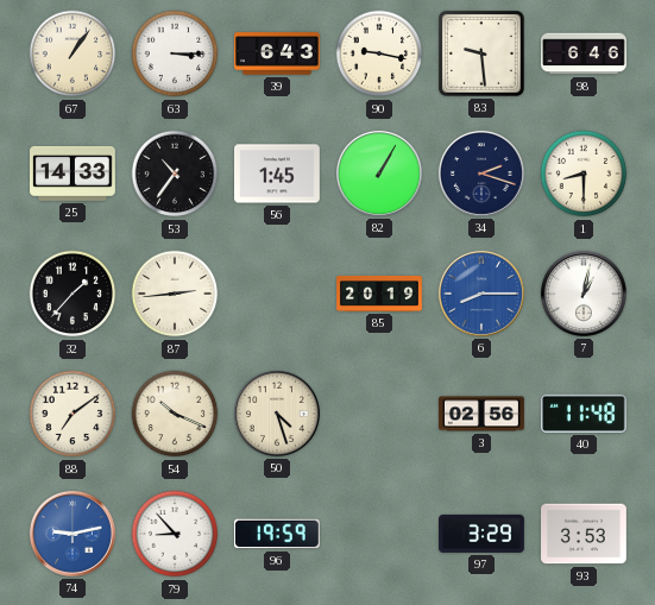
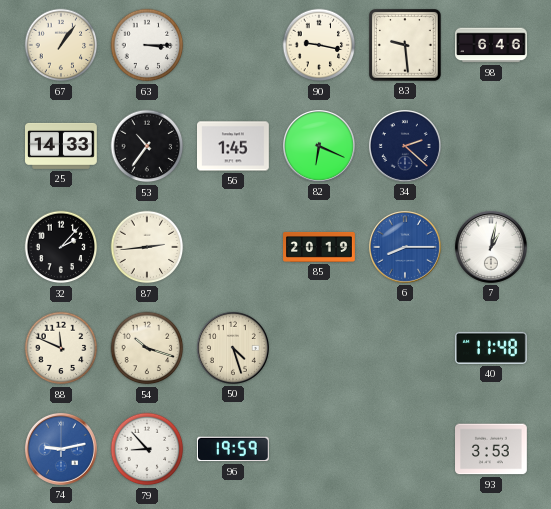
39: 6:43 -> none
82: 1:05 -> 6:19
34: 2:18 -> 2:22
1: 8:30 -> none
32: 1:37 -> 2:07
88: 7:09 -> 11:49
54: 10:19 -> 10:18
3: 02:56 -> none
97: 3:29 -> none
